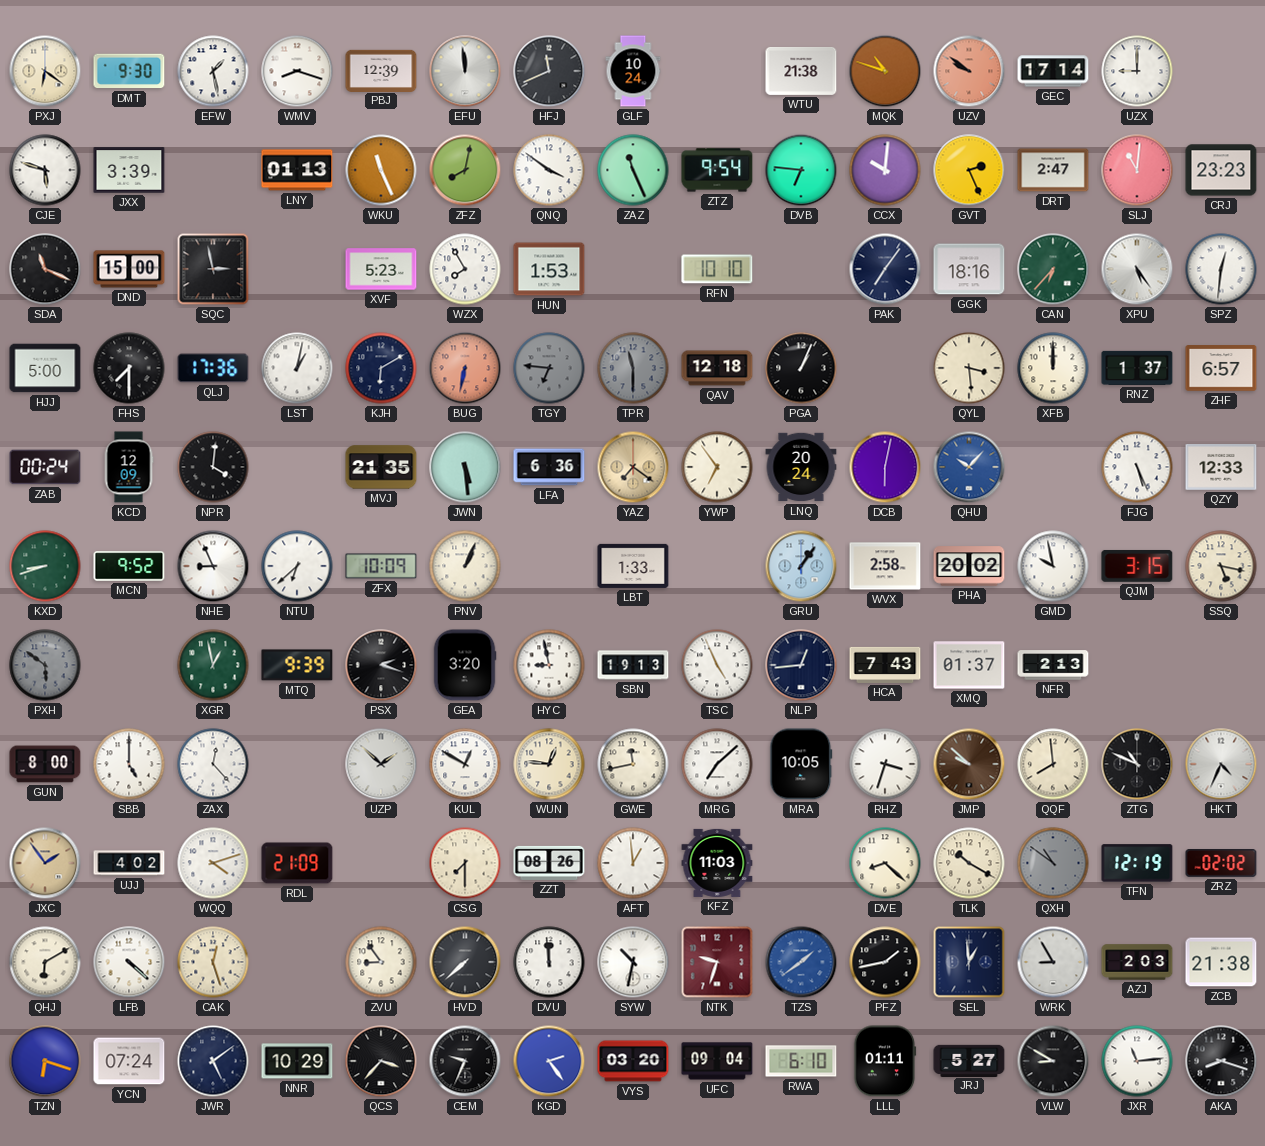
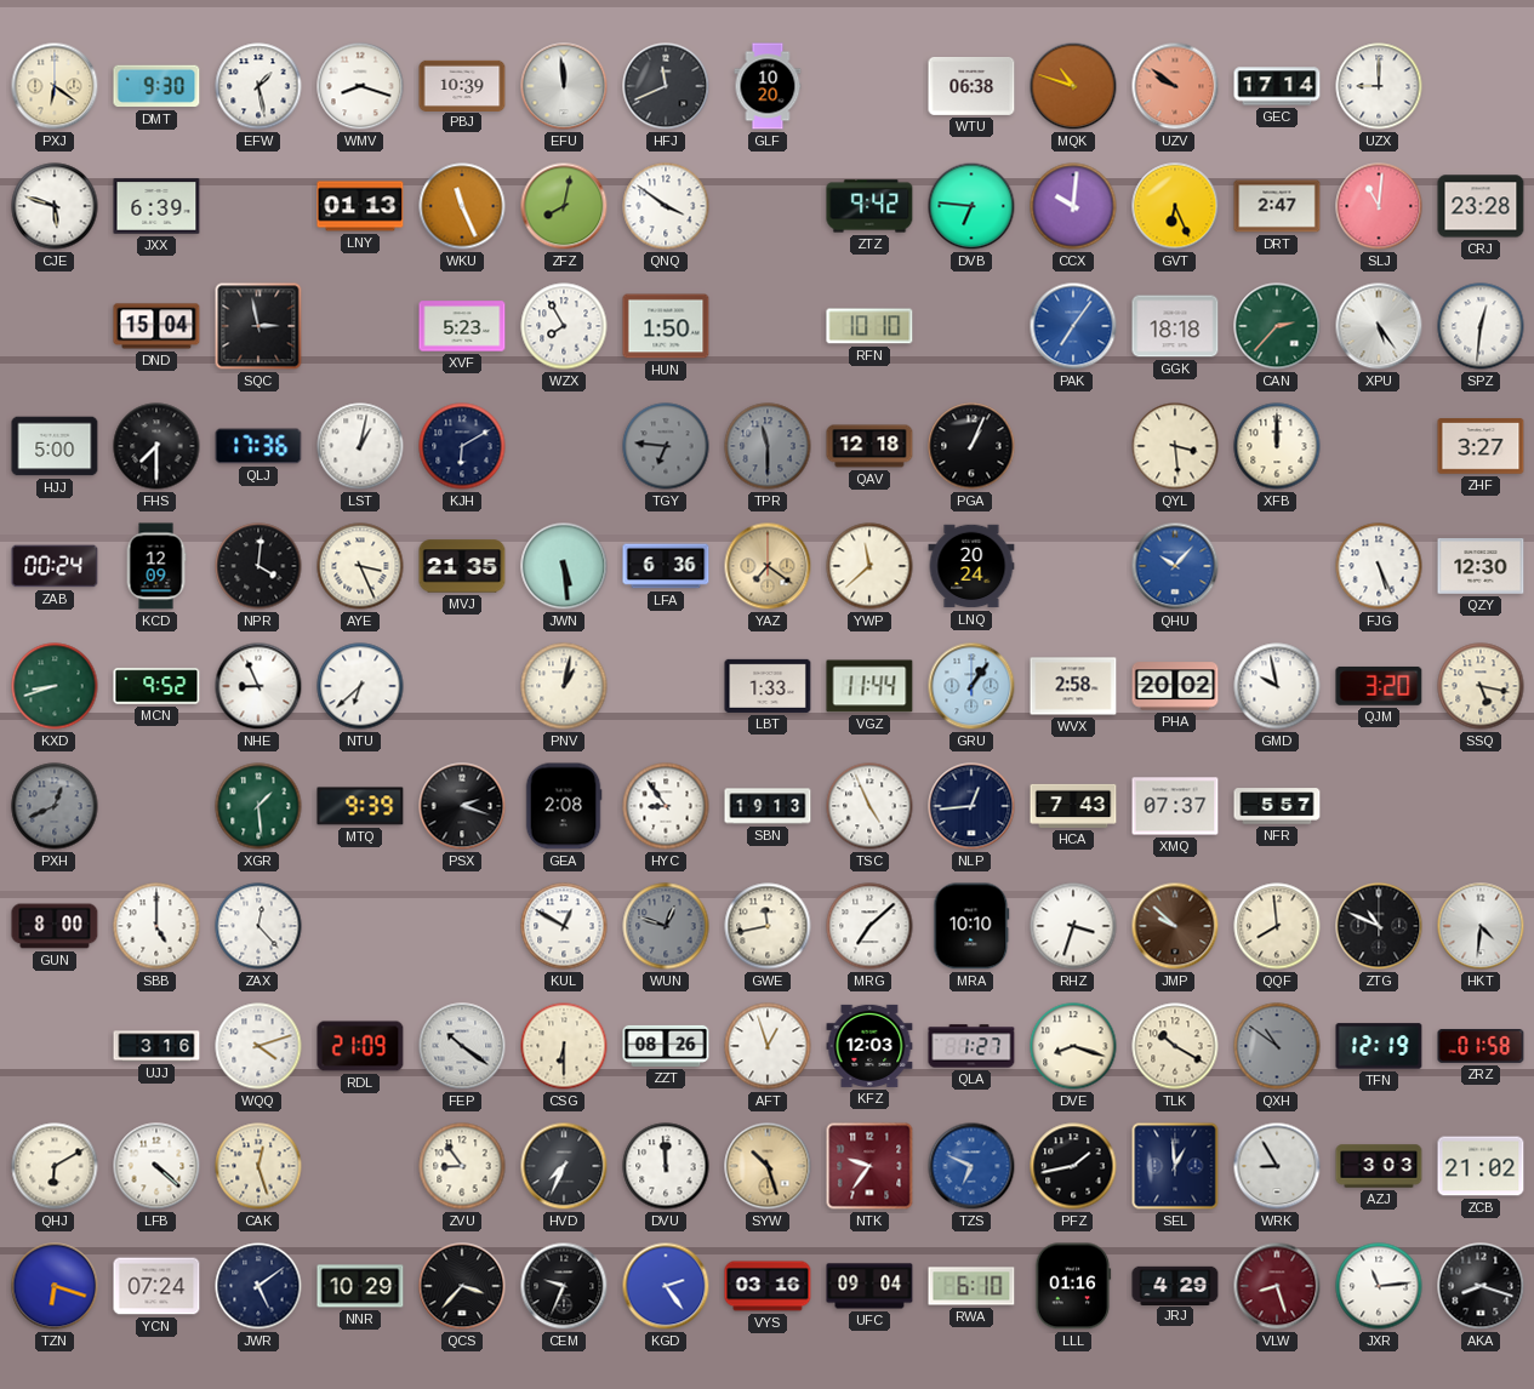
PBJ: 12:39 -> 10:39
GLF: 10:24 -> 10:20
WTU: 21:38 -> 06:38
JXX: 3:39 -> 6:39
ZAZ: 11:26 -> none
ZTZ: 9:54 -> 9:42
GVT: 2:26 -> 6:26
CRJ: 23:23 -> 23:28
SDA: 11:19 -> none
DND: 15:00 -> 15:04
HUN: 1:53 -> 1:50
PAK dial: navy -> blue
GGK: 18:16 -> 18:18
CAN: 6:37 -> 2:37
BUG: 6:32 -> none
RNZ: 1:37 -> none
ZHF: 6:57 -> 3:27
AYE: none -> 3:26
YWP: 6:54 -> 11:38
DCB: 6:02 -> none
QZY: 12:33 -> 12:30
ZFX: 10:09 -> none
PNV: 1:04 -> 1:02
VGZ: none -> 11:44
QJM: 3:15 -> 3:20
PXH: 5:51 -> 12:41
XGR: 12:58 -> 1:29
GEA: 3:20 -> 2:08
HYC: 8:58 -> 8:54
XMQ: 01:37 -> 07:37
NFR: 2:13 -> 5:57
UZP: 1:52 -> none
WUN: 12:46 -> 12:48
WUN dial: cream -> grey
MRA: 10:05 -> 10:10
HKT: 4:34 -> 4:31
JXC: 1:54 -> none
UJJ: 4:02 -> 3:16
FEP: none -> 10:21
CSG: 7:30 -> 6:30
AFT: 12:59 -> 12:57
KFZ: 11:03 -> 12:03
QLA: none -> 1:27
DVE: 8:22 -> 8:18
ZRZ: 02:02 -> 01:58
HVD: 7:38 -> 7:34
SYW: 10:32 -> 10:27
SYW dial: white -> champagne
NTK: 9:33 -> 9:36
TZS: 1:39 -> 6:49
AZJ: 2:03 -> 3:03
ZCB: 21:38 -> 21:02
VYS: 03:20 -> 03:16
LLL: 01:11 -> 01:16
JRJ: 5:27 -> 4:29
VLW: 8:50 -> 8:27
VLW dial: black -> burgundy
